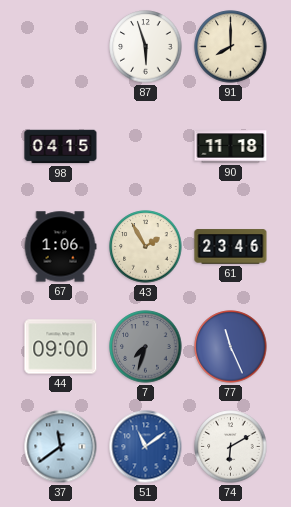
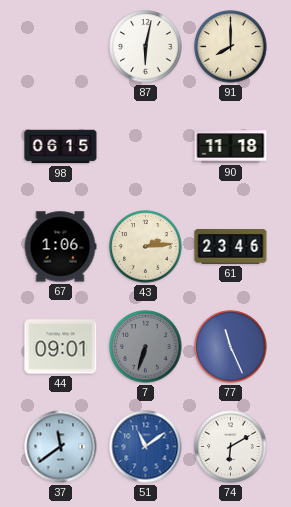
87: 5:57 -> 6:02
98: 04:15 -> 06:15
43: 1:55 -> 2:14
44: 09:00 -> 09:01
7: 7:33 -> 6:33
